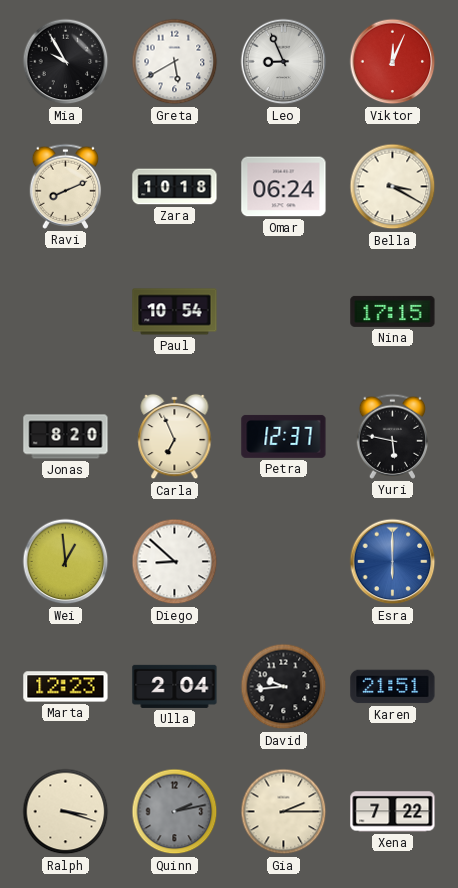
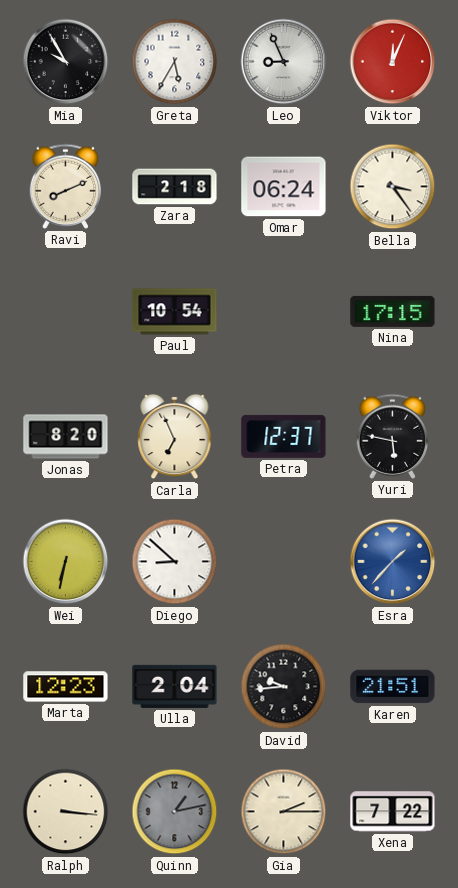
Greta: 5:40 -> 5:35
Zara: 10:18 -> 2:18
Bella: 3:20 -> 3:24
Wei: 12:59 -> 6:32
Esra: 6:00 -> 1:37
Ralph: 3:18 -> 3:16
Quinn: 2:13 -> 1:13
